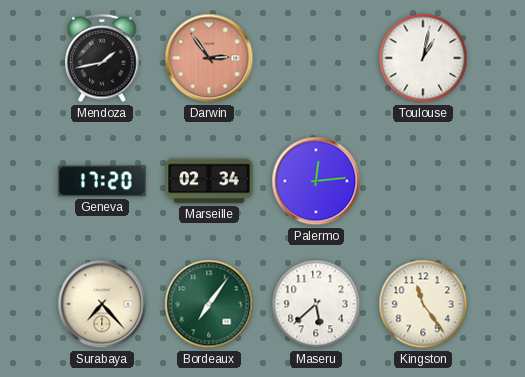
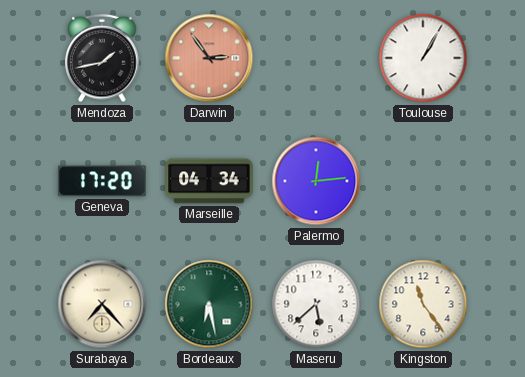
Toulouse: 1:02 -> 1:05
Marseille: 02:34 -> 04:34
Bordeaux: 7:06 -> 6:28
